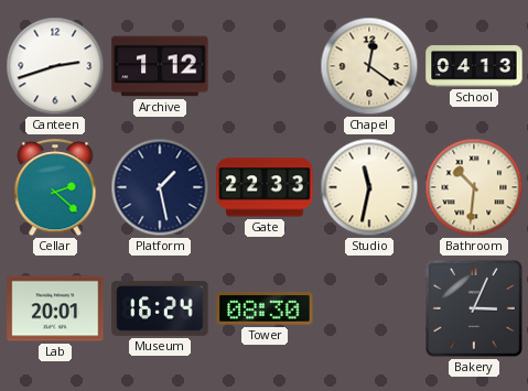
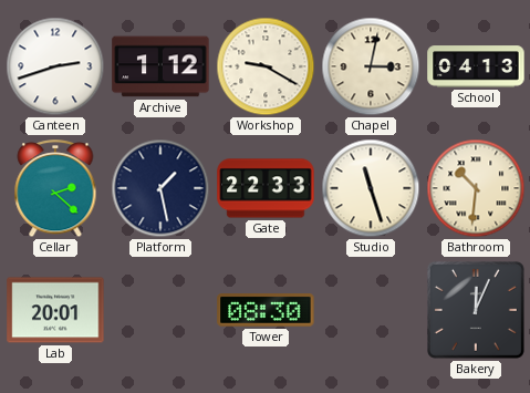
Workshop: none -> 9:20
Chapel: 12:21 -> 3:02
Studio: 11:32 -> 11:27
Museum: 16:24 -> none
Bakery: 3:04 -> 12:04
